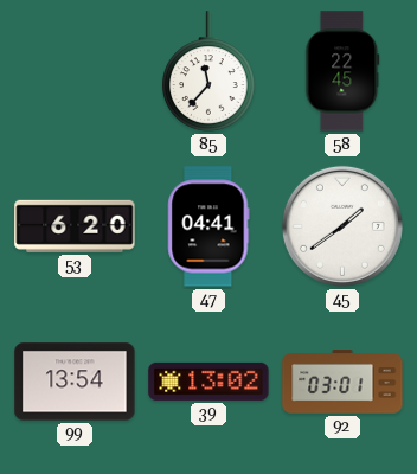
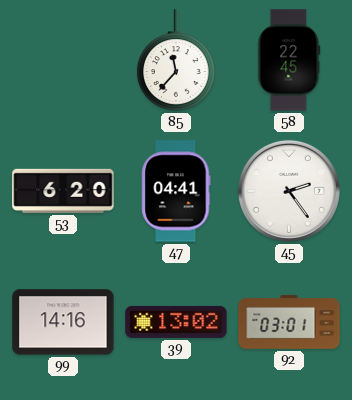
45: 1:39 -> 2:24
99: 13:54 -> 14:16
